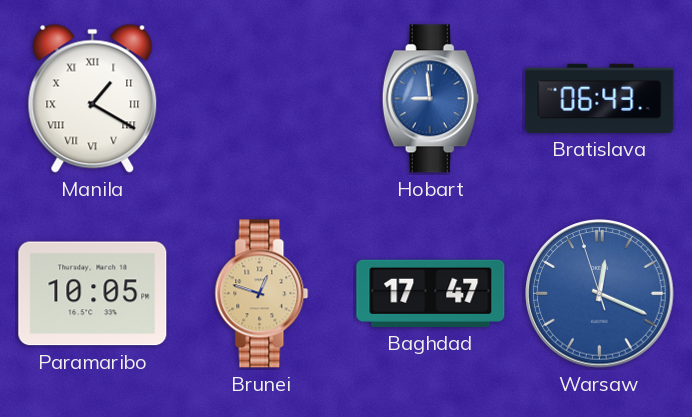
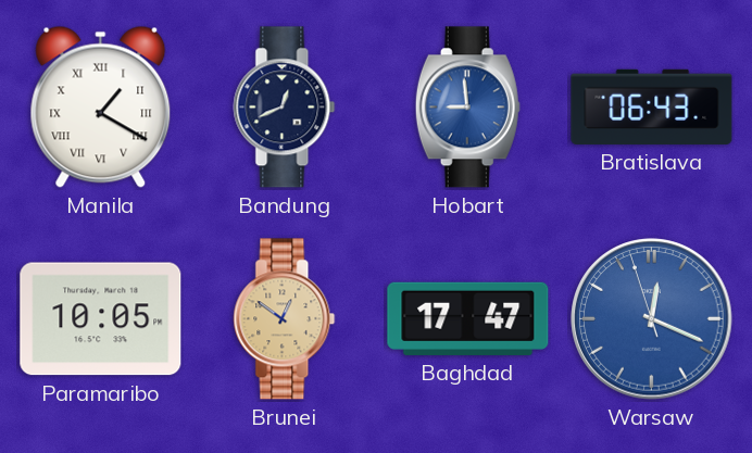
Bandung: none -> 12:41
Brunei: 12:48 -> 12:51
